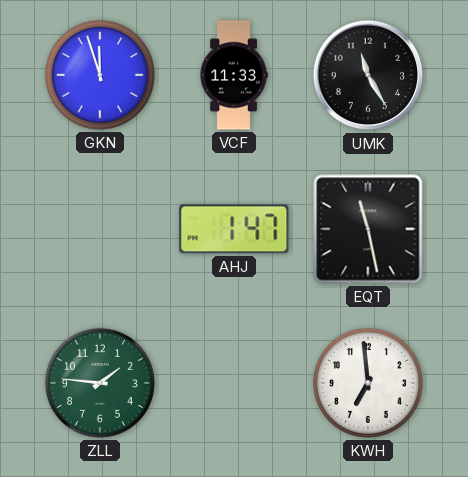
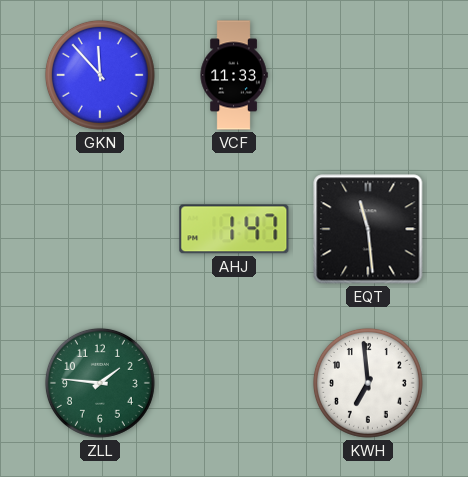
GKN: 11:57 -> 11:53
UMK: 11:25 -> none
EQT: 11:28 -> 11:29
